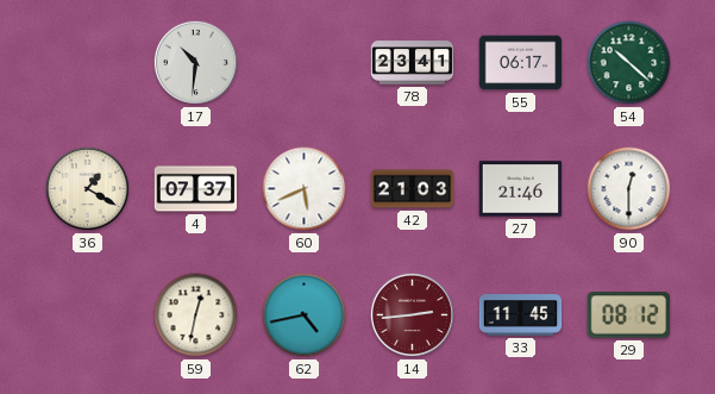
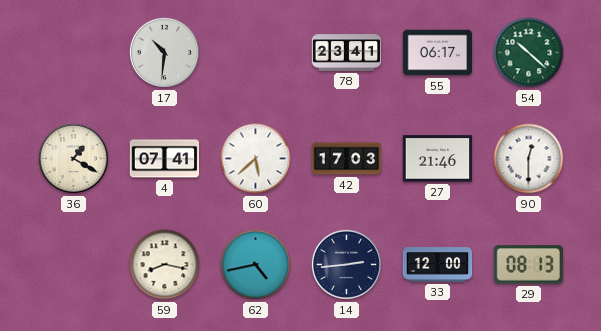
4: 07:37 -> 07:41
60: 5:41 -> 5:38
42: 21:03 -> 17:03
59: 12:32 -> 8:17
14 dial: burgundy -> navy
33: 11:45 -> 12:00
29: 08:12 -> 08:13
